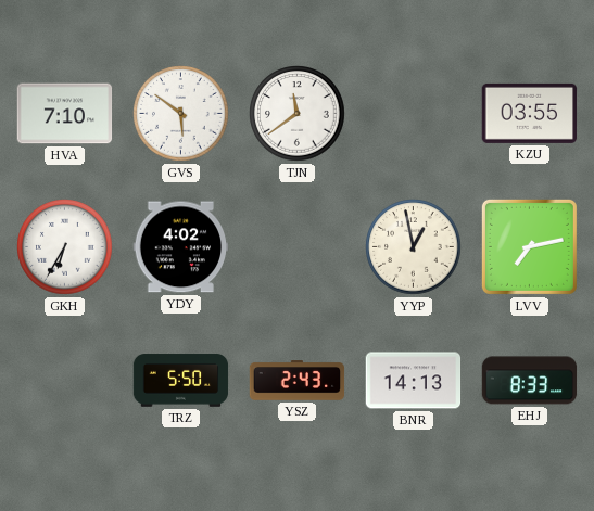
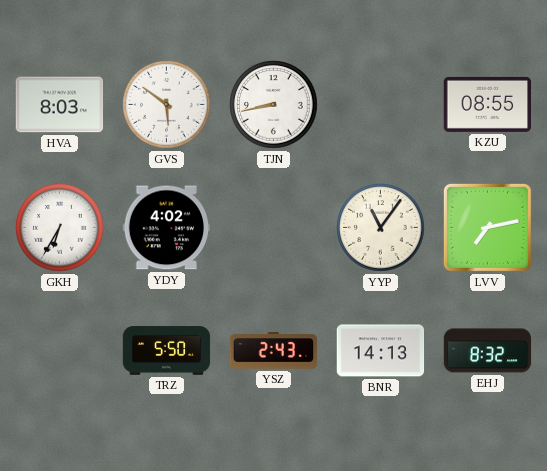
HVA: 7:10 -> 8:03
TJN: 11:39 -> 8:43
KZU: 03:55 -> 08:55
YYP: 12:58 -> 11:06
EHJ: 8:33 -> 8:32
